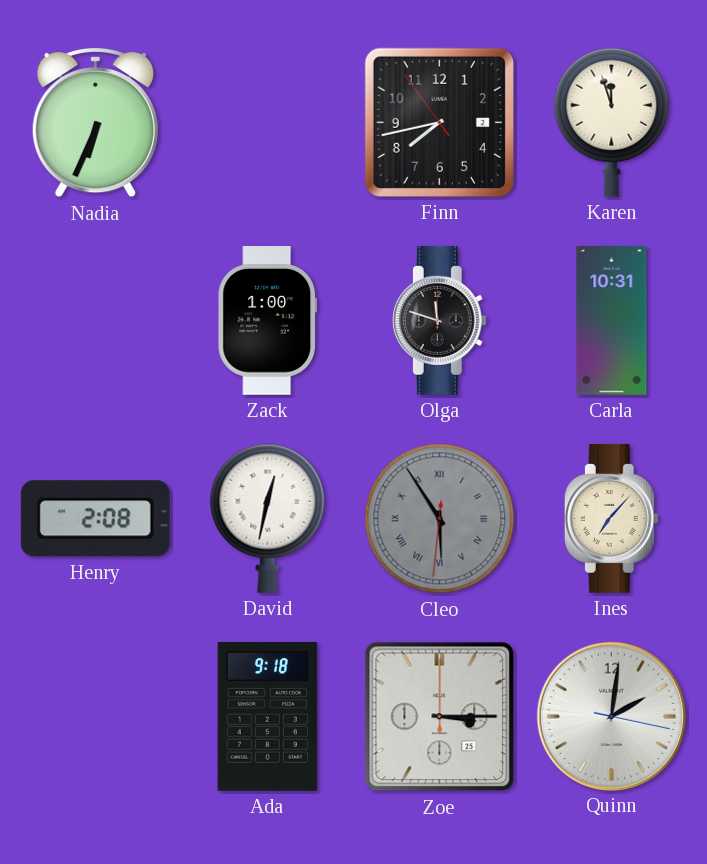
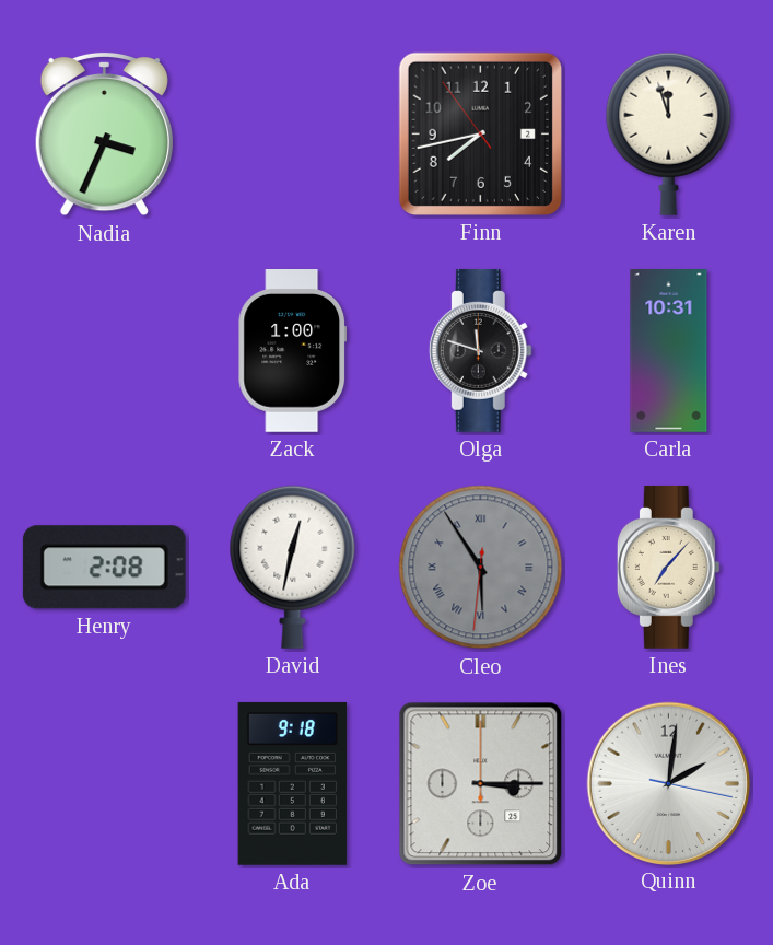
Nadia: 6:34 -> 3:34
